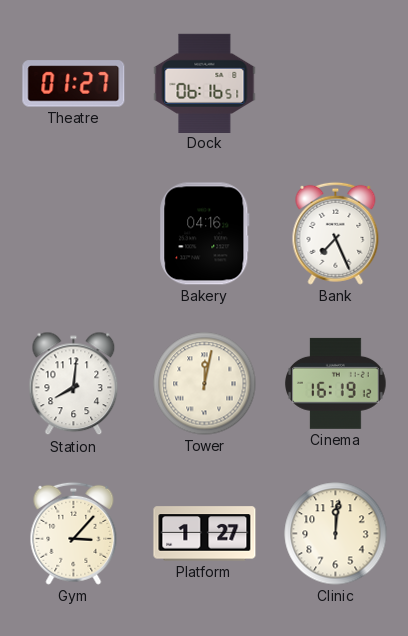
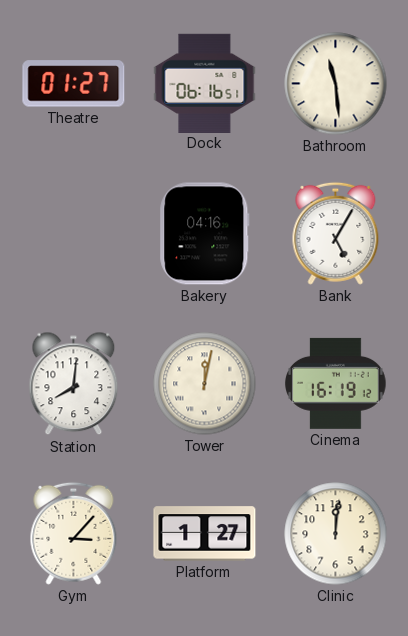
Bathroom: none -> 11:29
Bank: 7:26 -> 5:05
